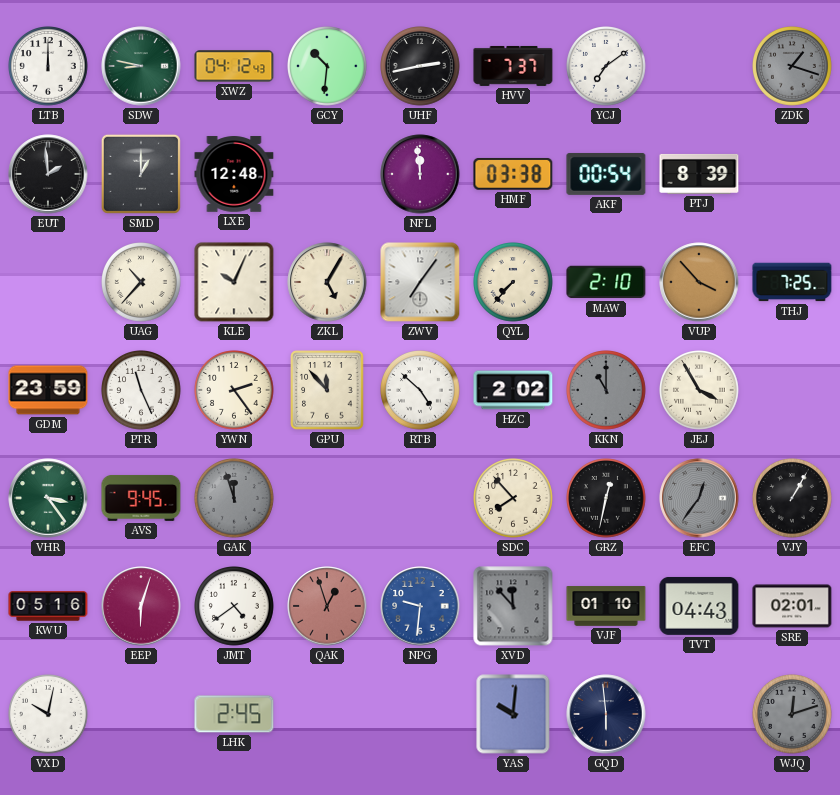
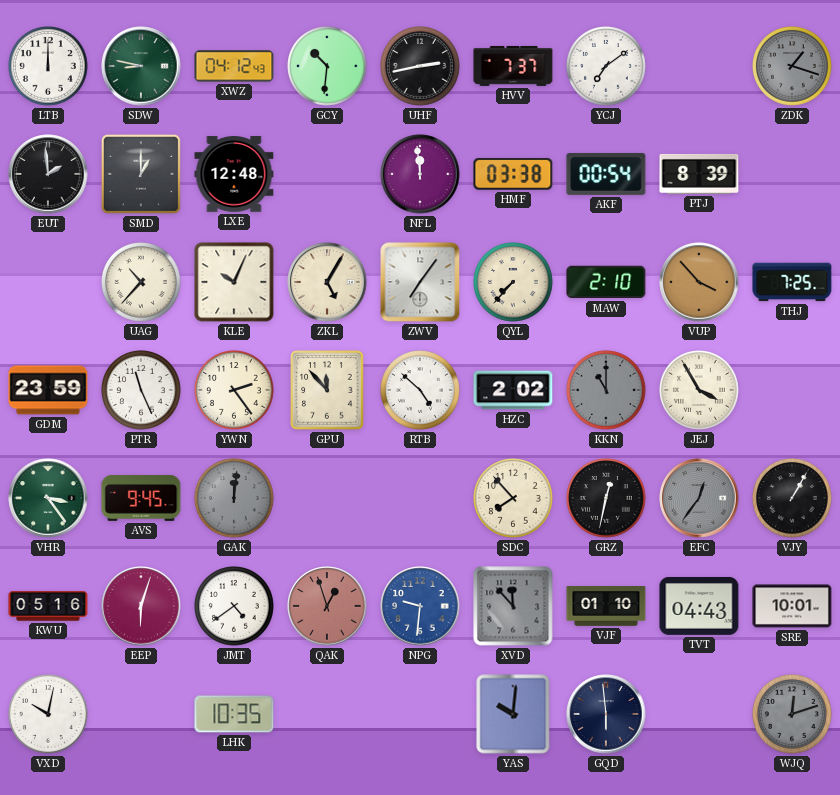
GAK: 11:57 -> 12:01
SRE: 02:01 -> 10:01
LHK: 2:45 -> 10:35
